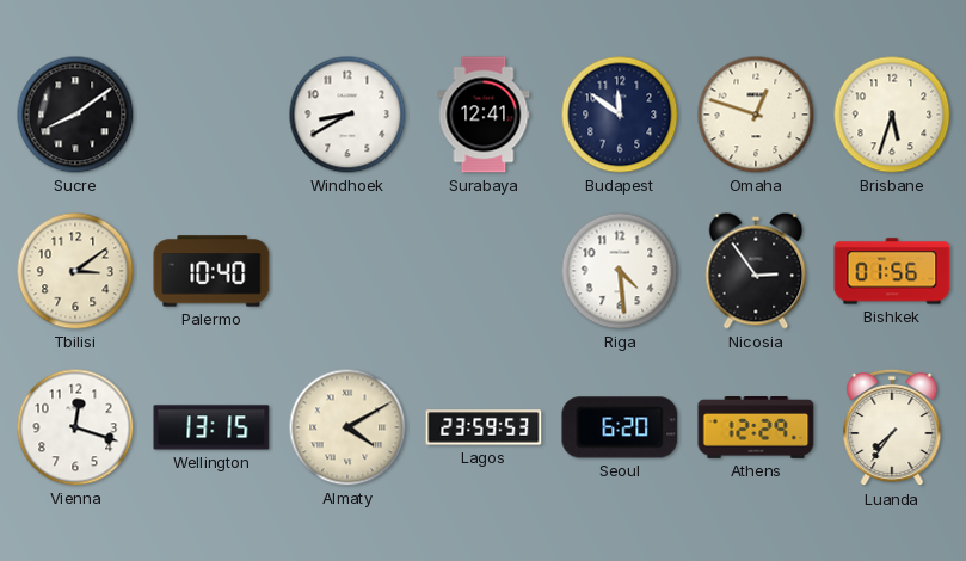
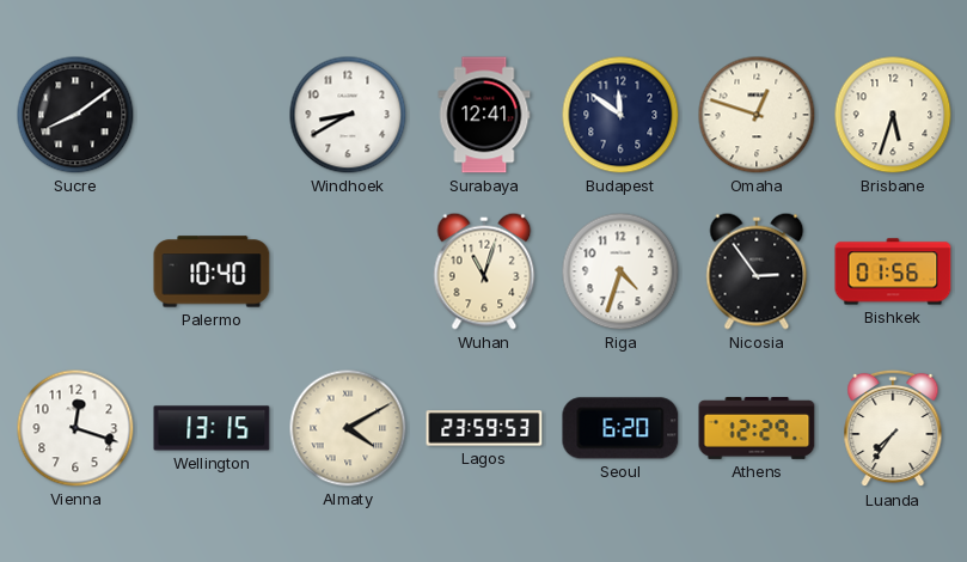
Tbilisi: 3:09 -> none
Wuhan: none -> 11:03
Riga: 4:29 -> 4:33
